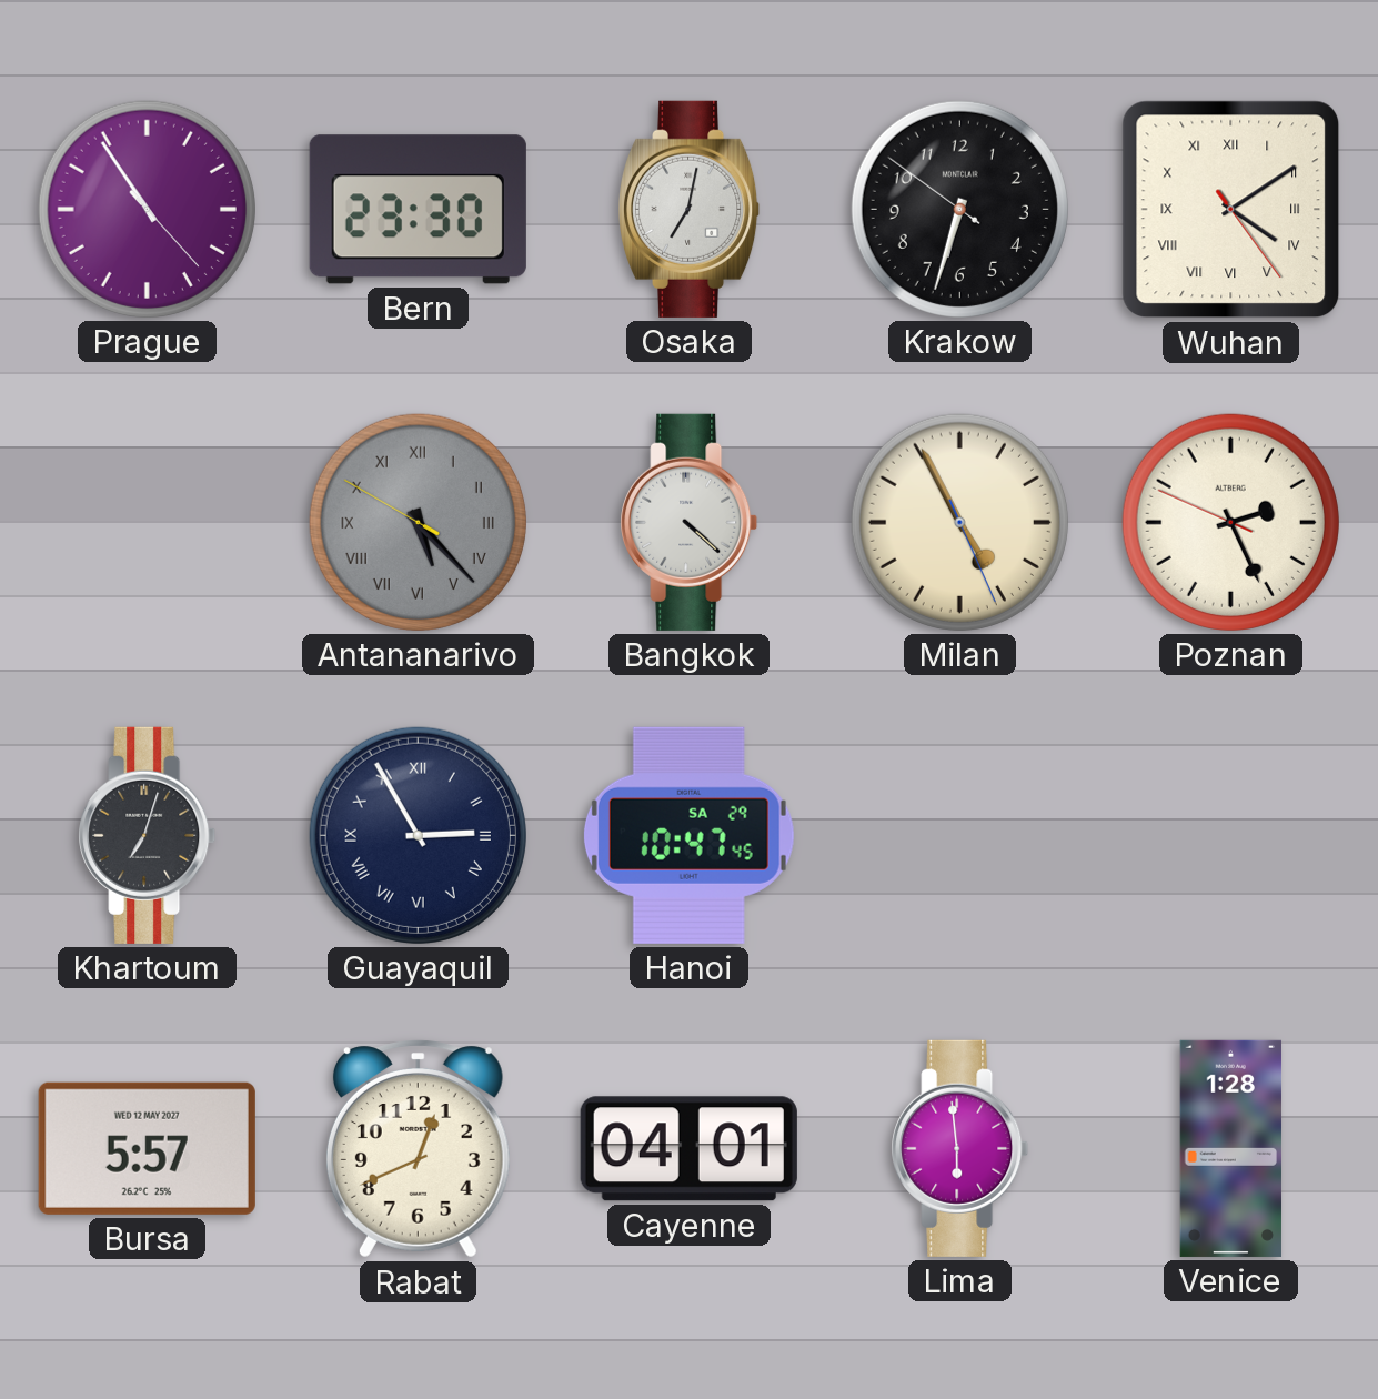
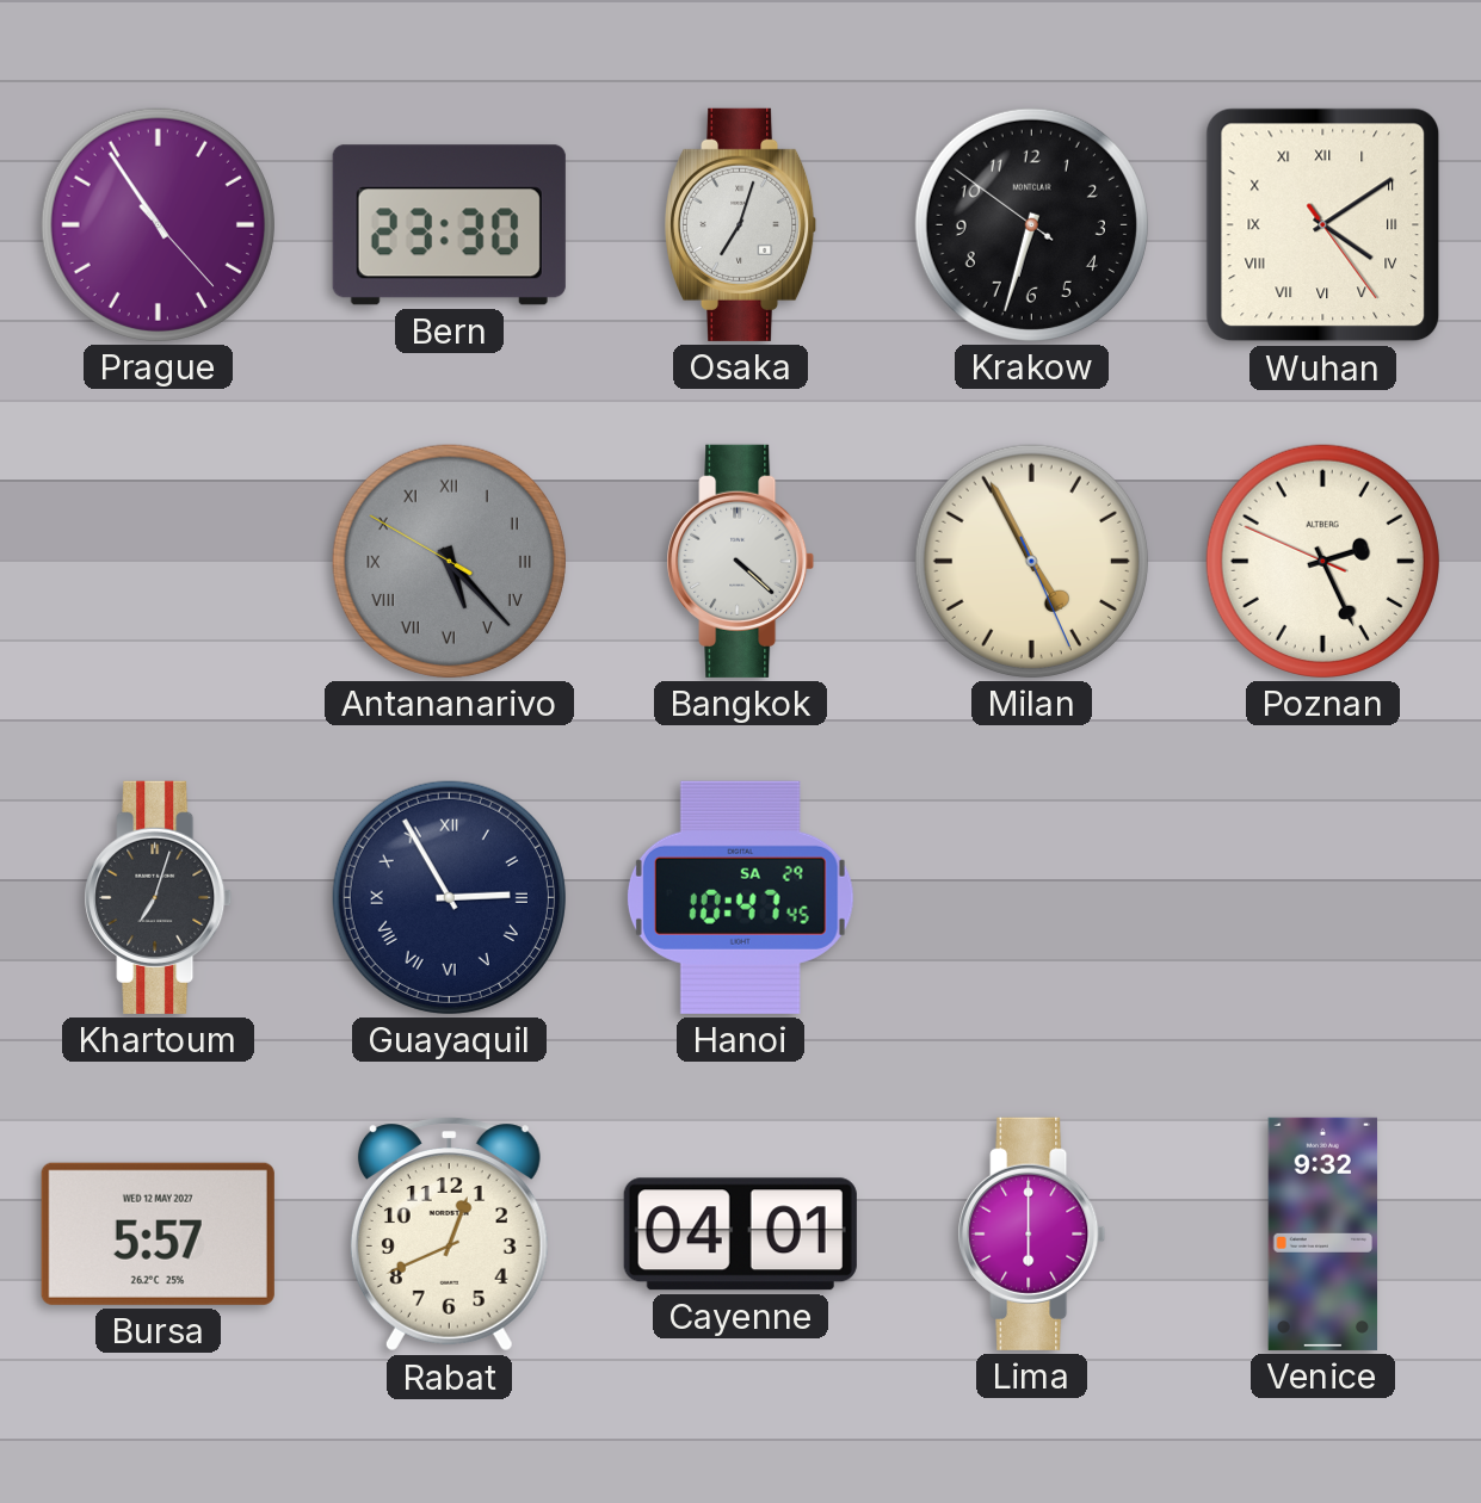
Osaka: 7:02 -> 7:03
Lima: 5:59 -> 6:00
Venice: 1:28 -> 9:32
